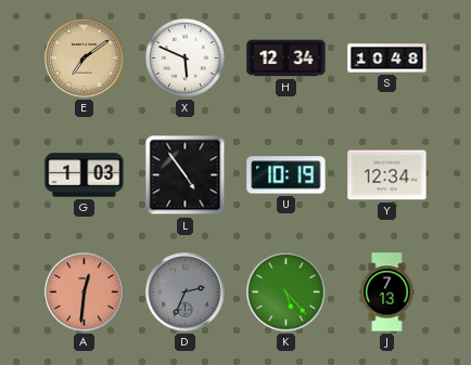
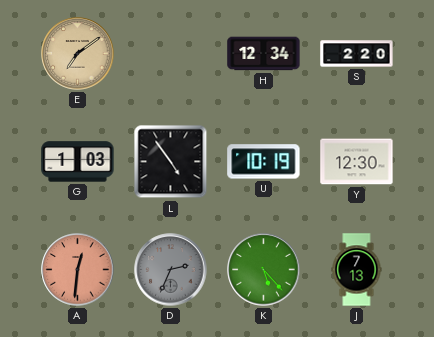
X: 5:49 -> none
S: 10:48 -> 2:20
Y: 12:34 -> 12:30
